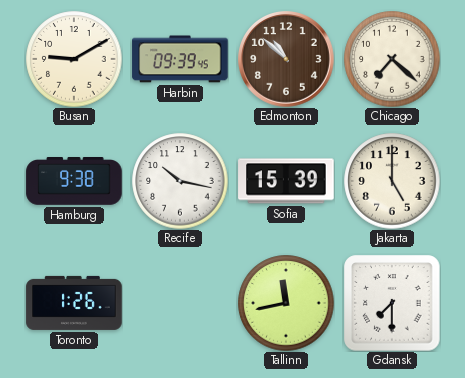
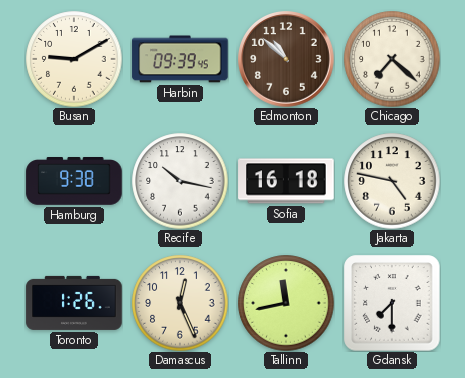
Sofia: 15:39 -> 16:18
Jakarta: 5:00 -> 4:47
Damascus: none -> 12:26
